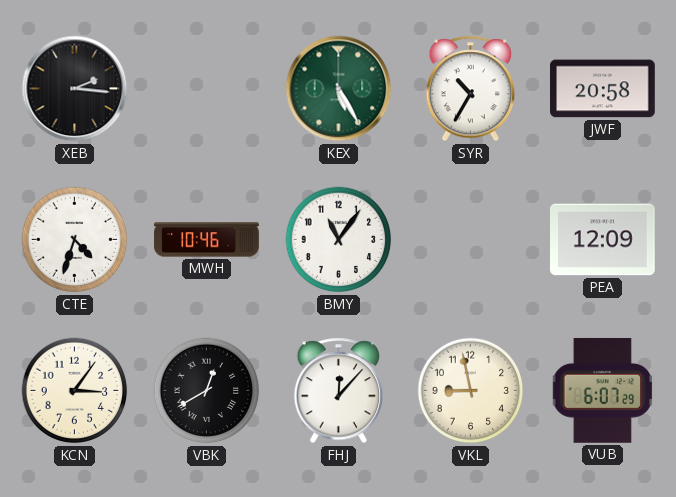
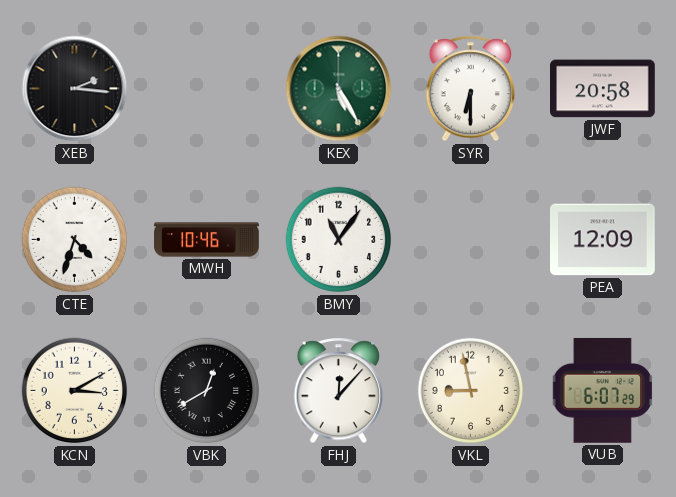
SYR: 10:35 -> 6:30
KCN: 3:06 -> 3:10
